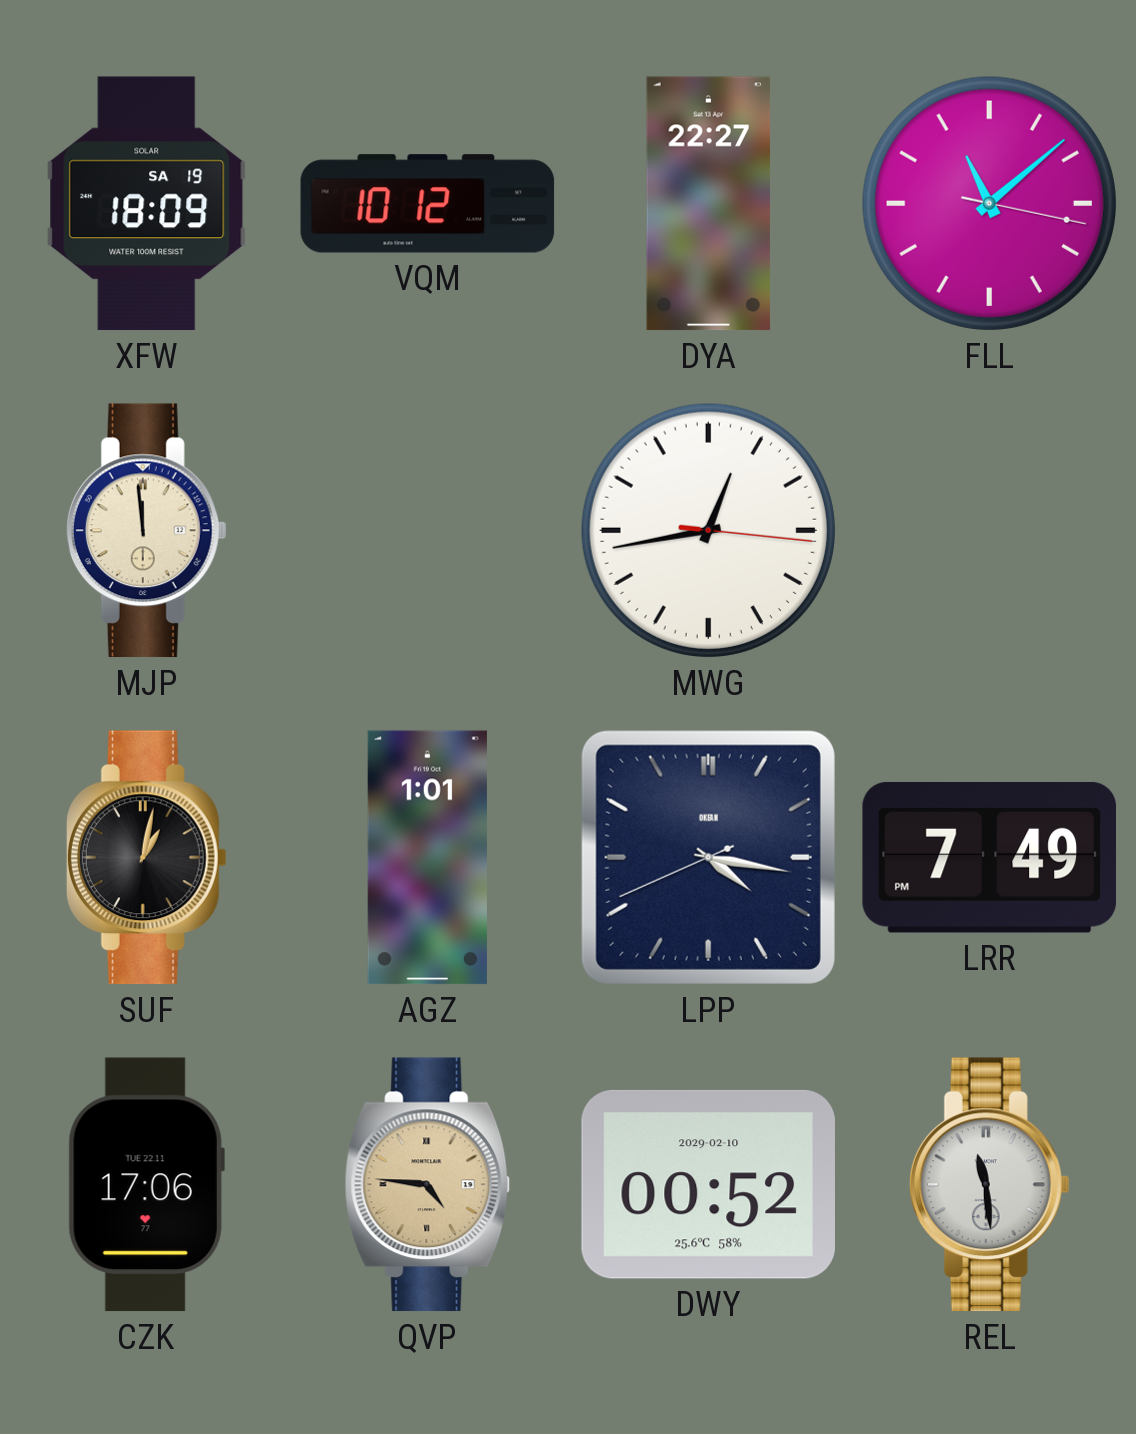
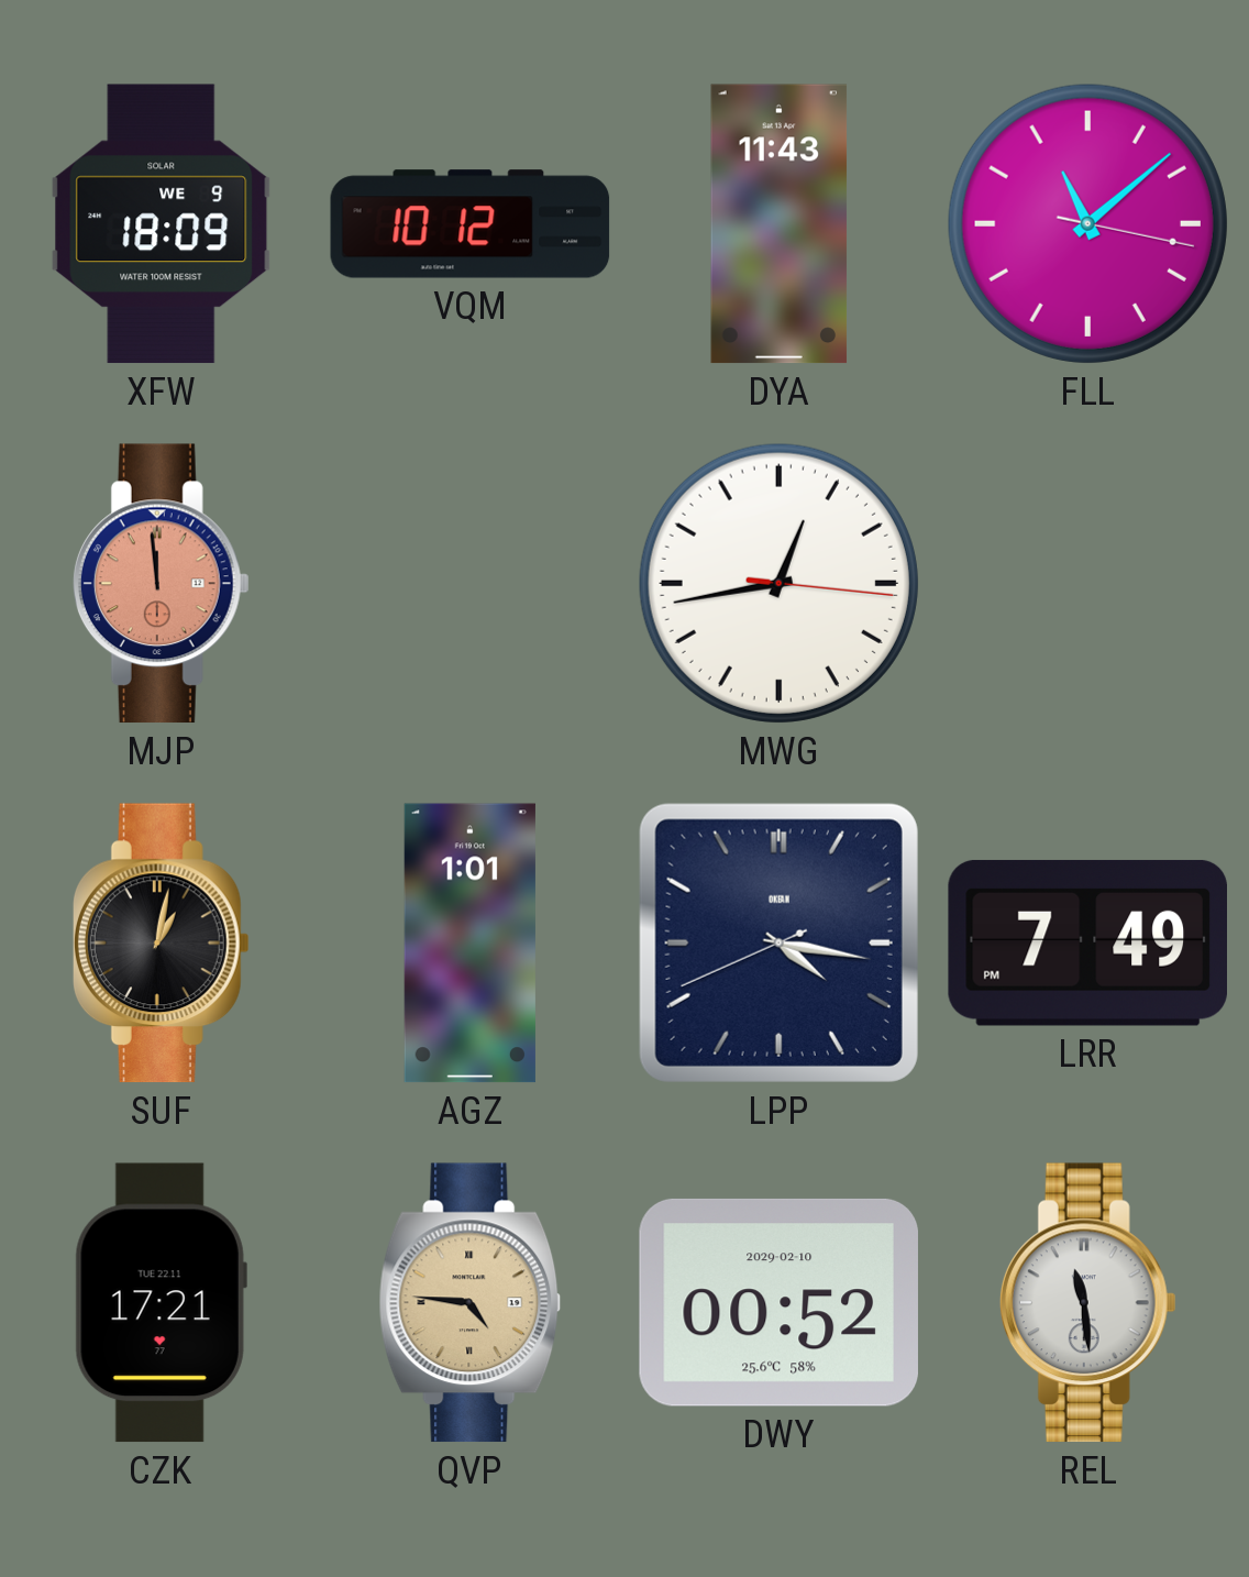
XFW date: SA 19 -> WE 9
DYA: 22:27 -> 11:43
MJP dial: cream -> salmon
CZK: 17:06 -> 17:21
